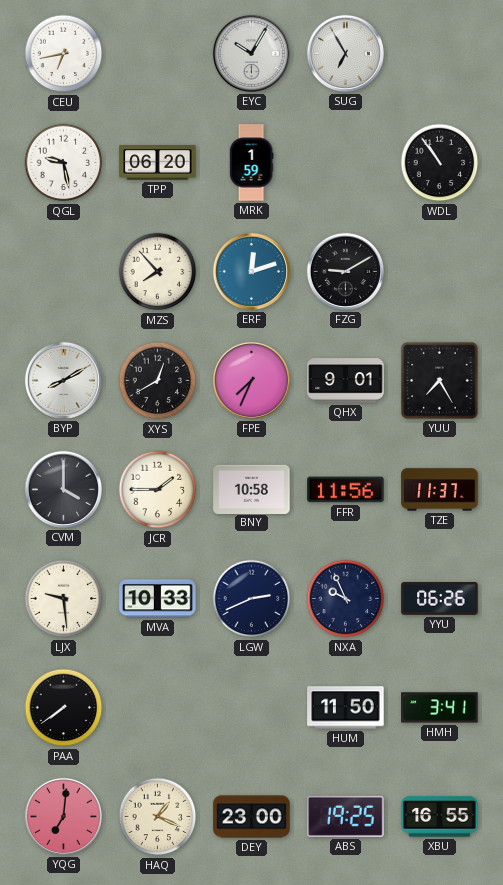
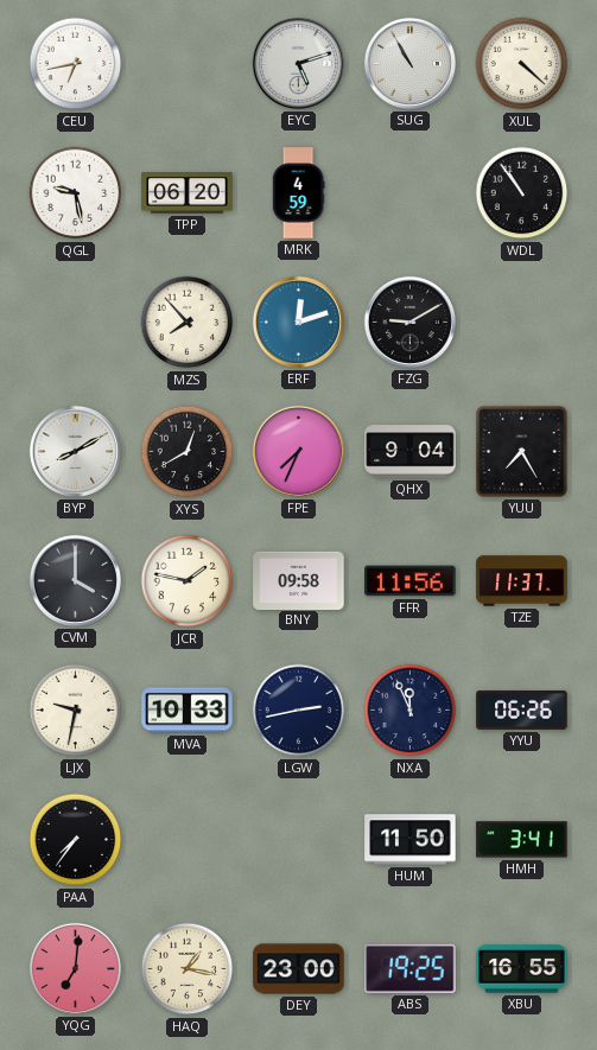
EYC: 10:05 -> 5:12
SUG: 6:55 -> 10:55
XUL: none -> 4:22
MRK: 1:59 -> 4:59
QHX: 9:01 -> 9:04
JCR: 1:45 -> 1:47
BNY: 10:58 -> 09:58
LJX: 9:29 -> 9:32
LGW: 2:41 -> 2:43
NXA: 9:56 -> 11:56
PAA: 7:39 -> 7:36
HAQ: 1:19 -> 1:17
